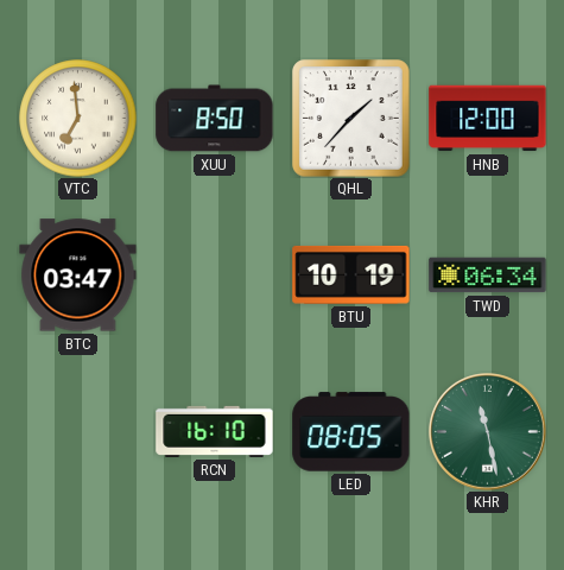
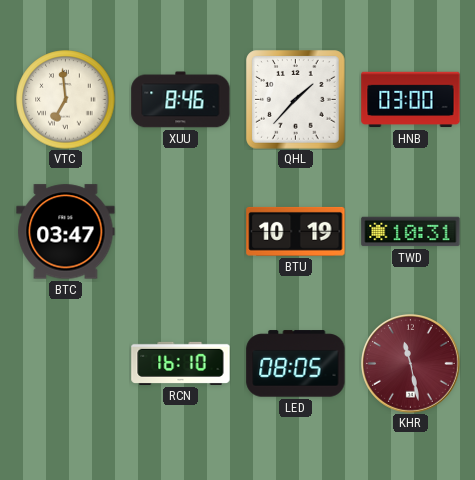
XUU: 8:50 -> 8:46
HNB: 12:00 -> 03:00
TWD: 06:34 -> 10:31
KHR dial: green -> burgundy
